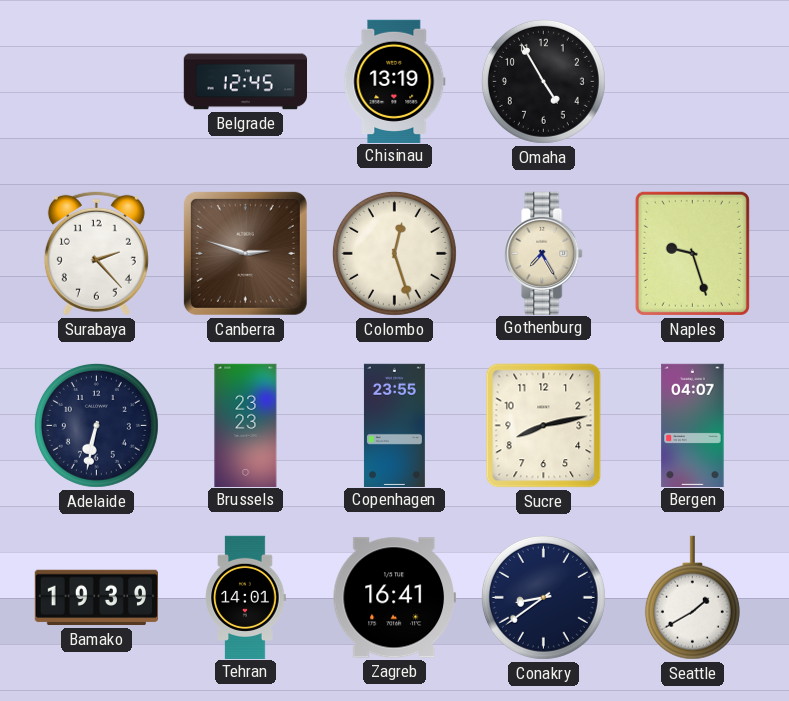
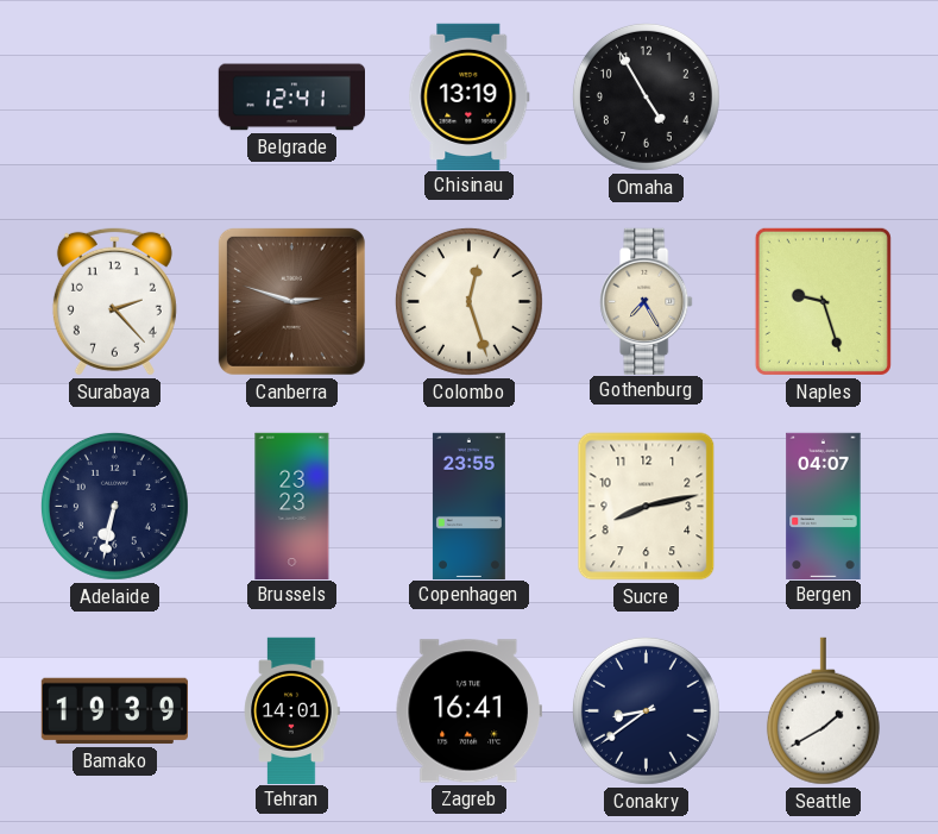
Belgrade: 12:45 -> 12:41
